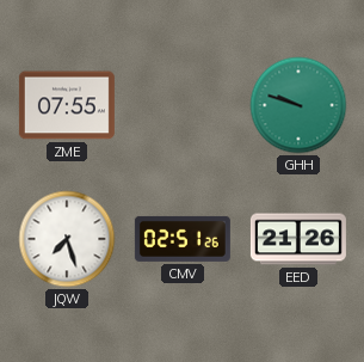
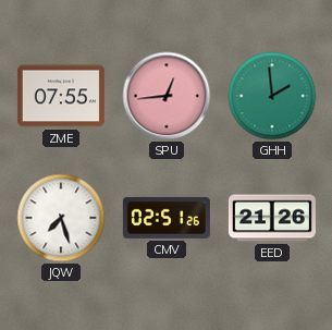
SPU: none -> 12:44
GHH: 9:48 -> 1:59
